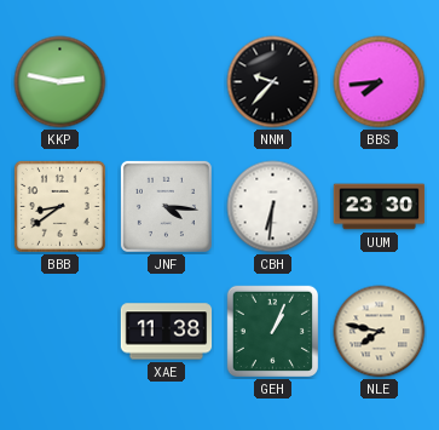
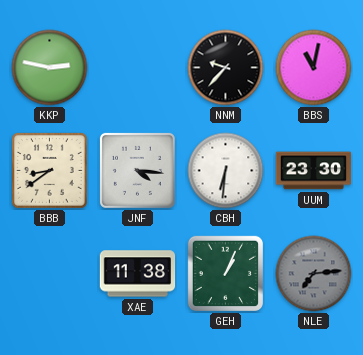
BBS: 7:44 -> 11:02
NLE: 7:47 -> 7:14
NLE dial: cream -> grey
